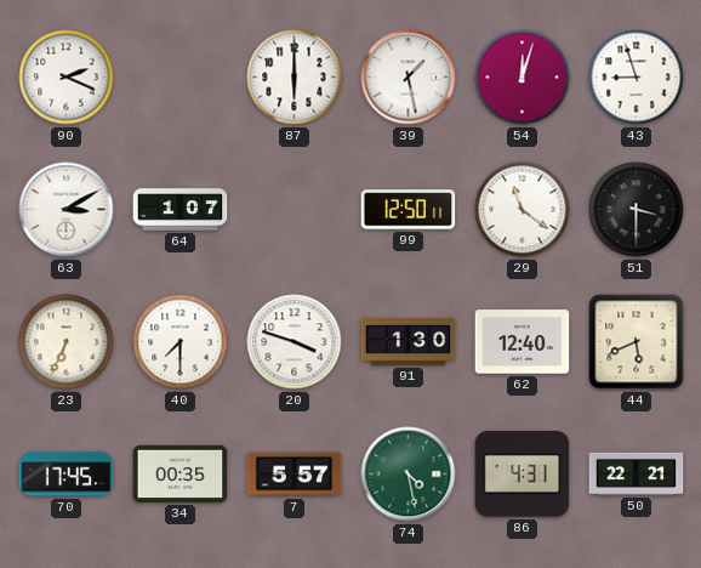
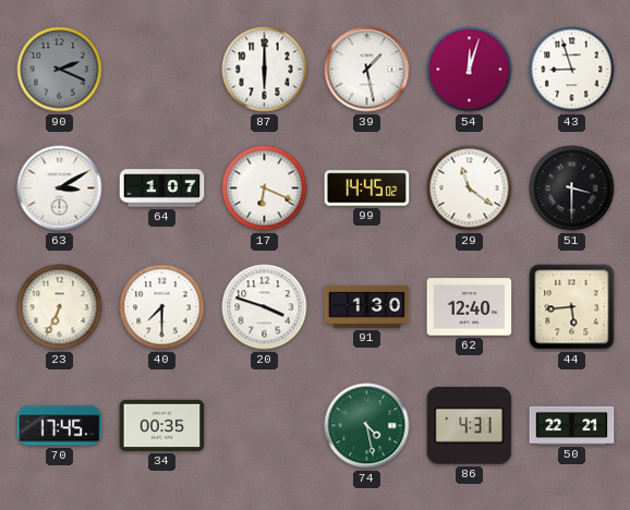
90 dial: white -> grey
17: none -> 6:19
99: 12:50 -> 14:45
44: 5:41 -> 5:44
7: 5:57 -> none
